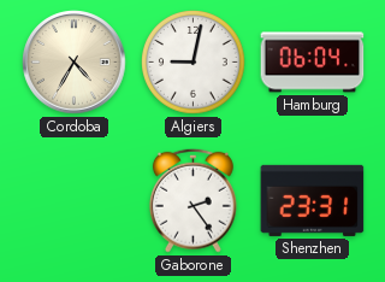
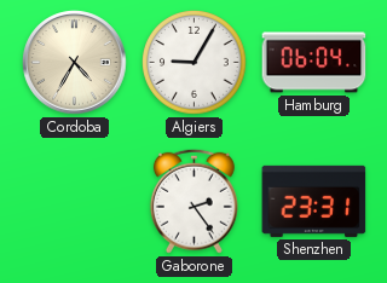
Algiers: 9:02 -> 9:05
